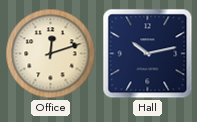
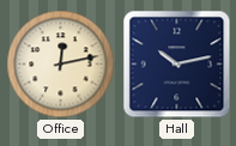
Office: 12:12 -> 12:13
